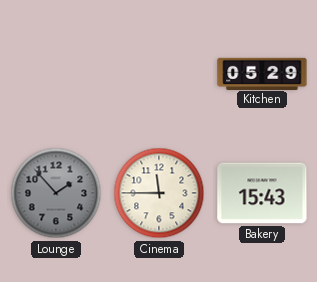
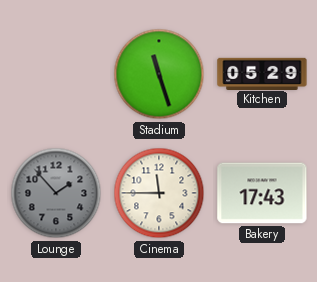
Stadium: none -> 11:27
Bakery: 15:43 -> 17:43
